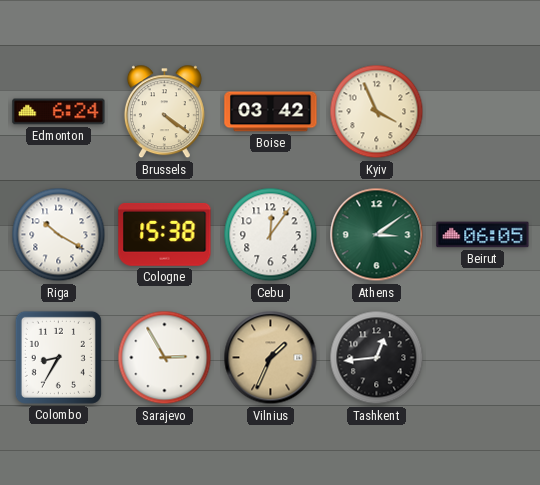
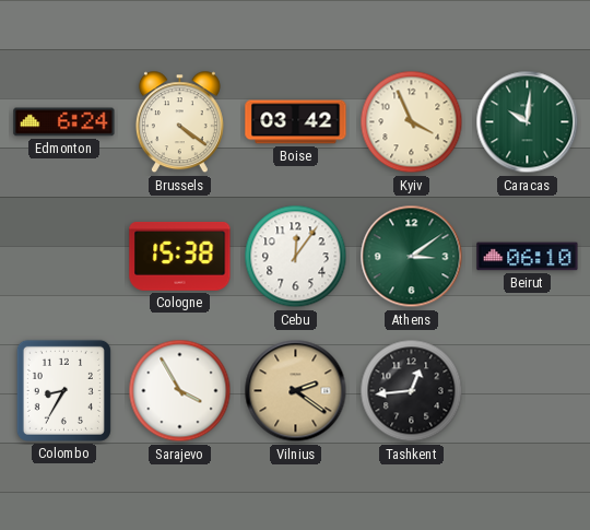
Caracas: none -> 10:01
Riga: 10:20 -> none
Beirut: 06:05 -> 06:10
Sarajevo: 2:55 -> 3:55
Vilnius: 1:34 -> 2:21
